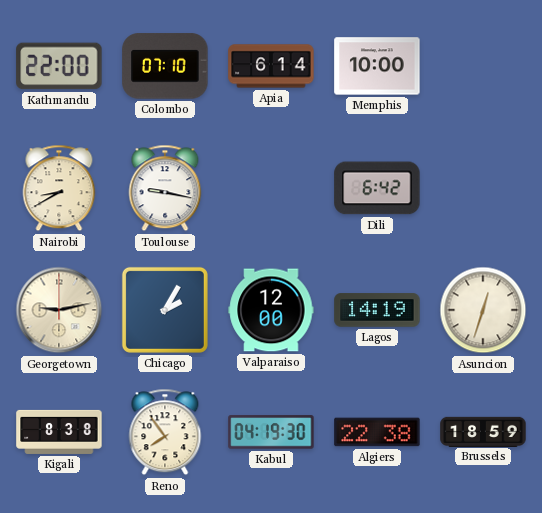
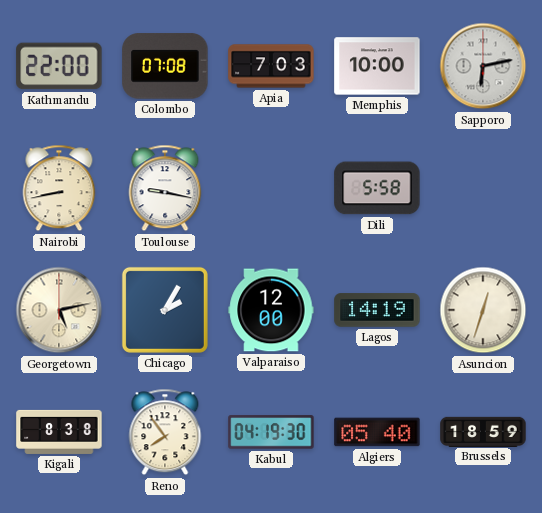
Colombo: 07:10 -> 07:08
Apia: 6:14 -> 7:03
Sapporo: none -> 6:13
Nairobi: 8:40 -> 8:43
Dili: 6:42 -> 5:58
Georgetown: 9:13 -> 5:13
Algiers: 22:38 -> 05:40
